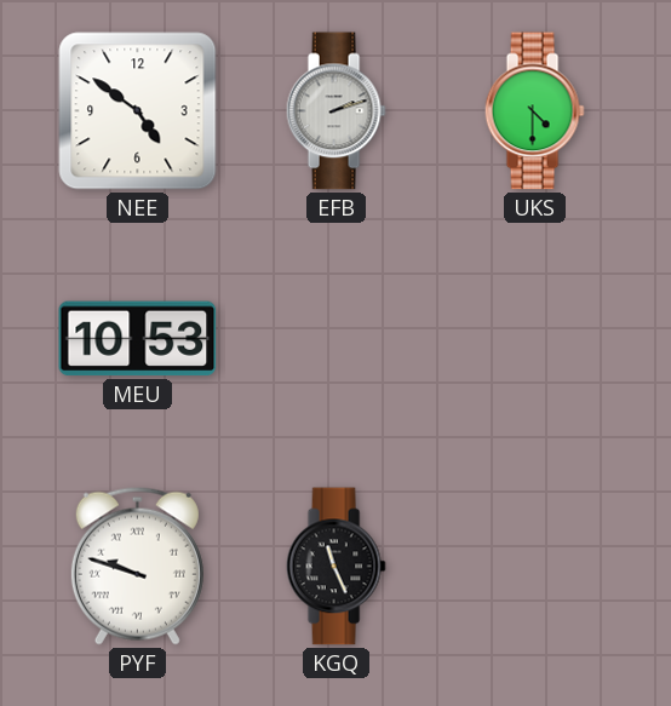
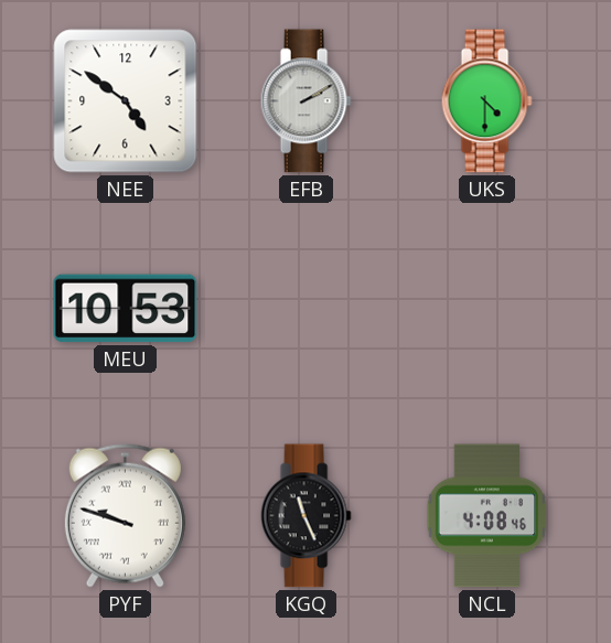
EFB: 2:12 -> 2:10
NCL: none -> 4:08
